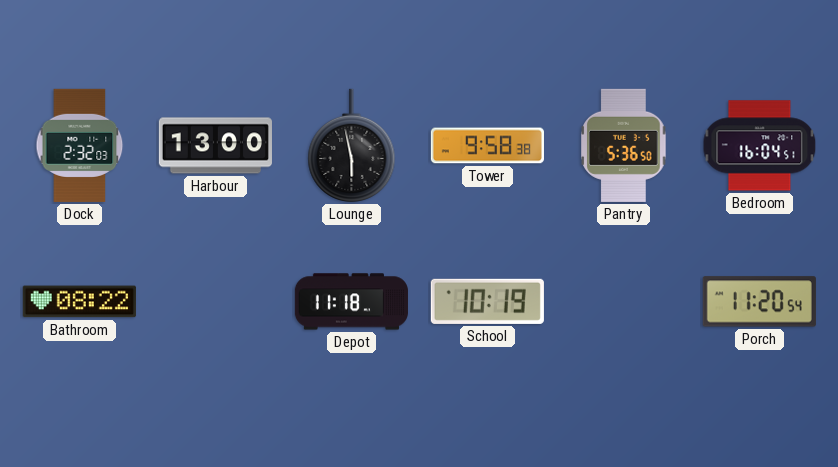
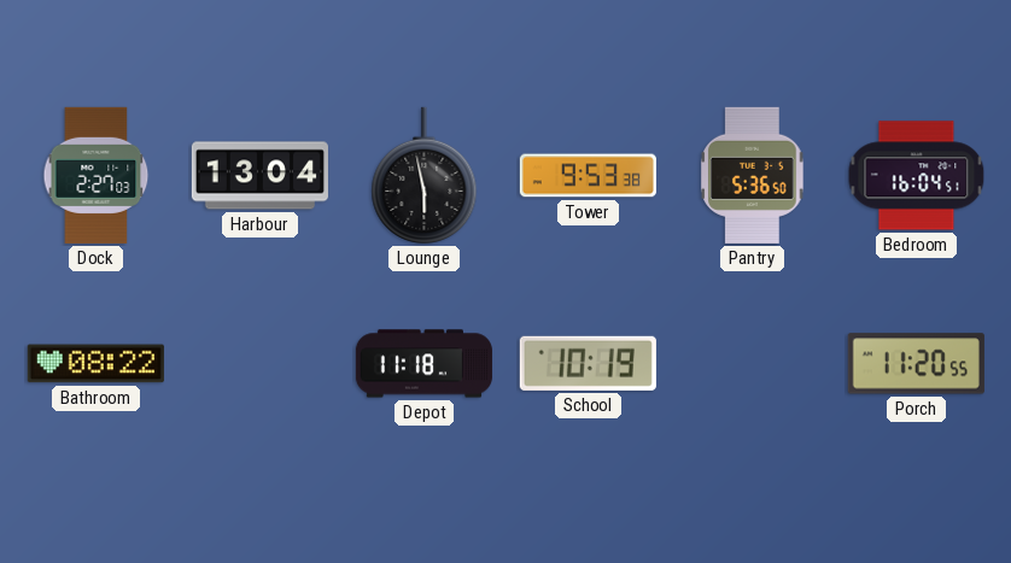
Dock: 2:32 -> 2:27
Harbour: 13:00 -> 13:04
Tower: 9:58 -> 9:53
Porch: 11:20:54 -> 11:20:55
